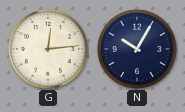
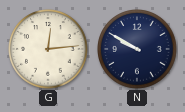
N: 10:05 -> 9:50
